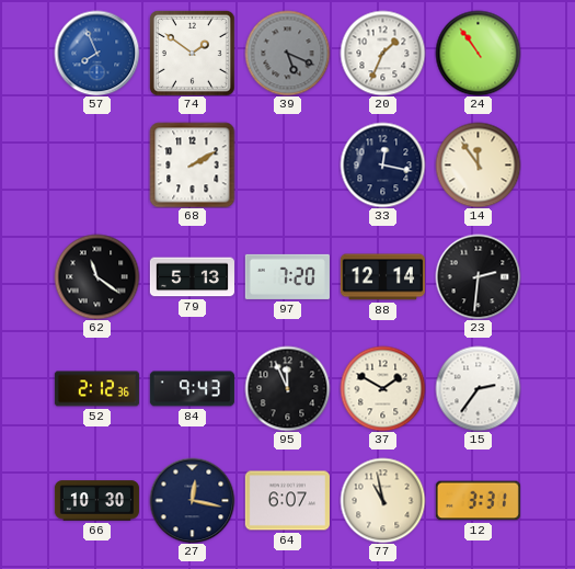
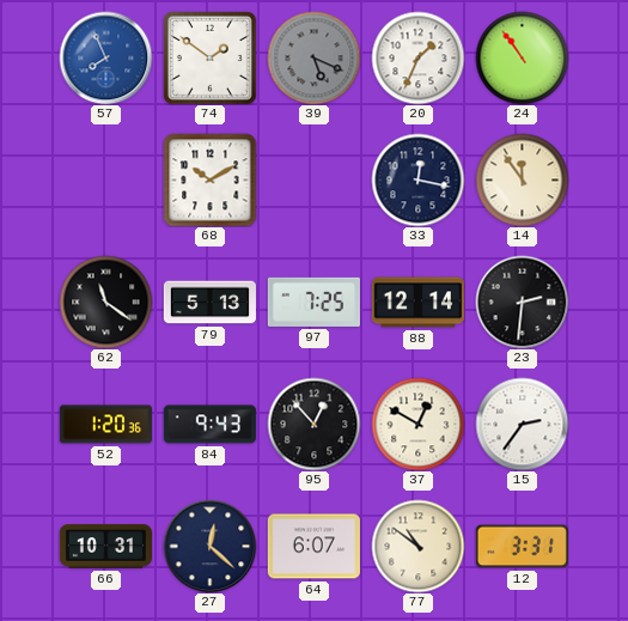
68: 2:10 -> 10:10
97: 7:20 -> 7:25
52: 2:12 -> 1:20
95: 11:56 -> 12:53
37: 1:50 -> 12:50
66: 10:30 -> 10:31
27: 12:17 -> 12:22
77: 10:58 -> 10:51
